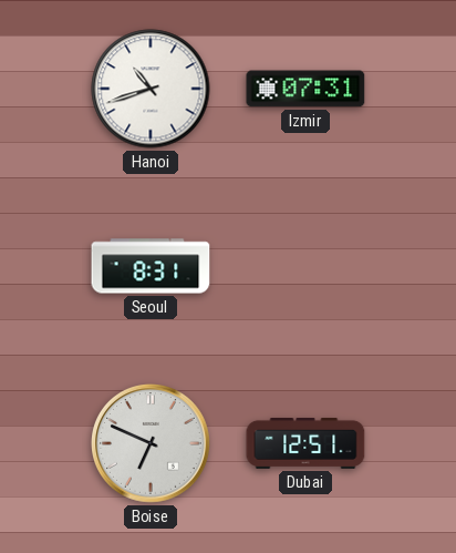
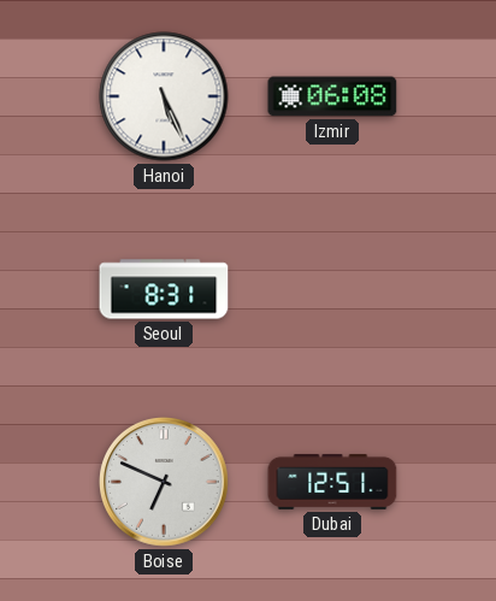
Hanoi: 10:42 -> 5:26
Izmir: 07:31 -> 06:08
